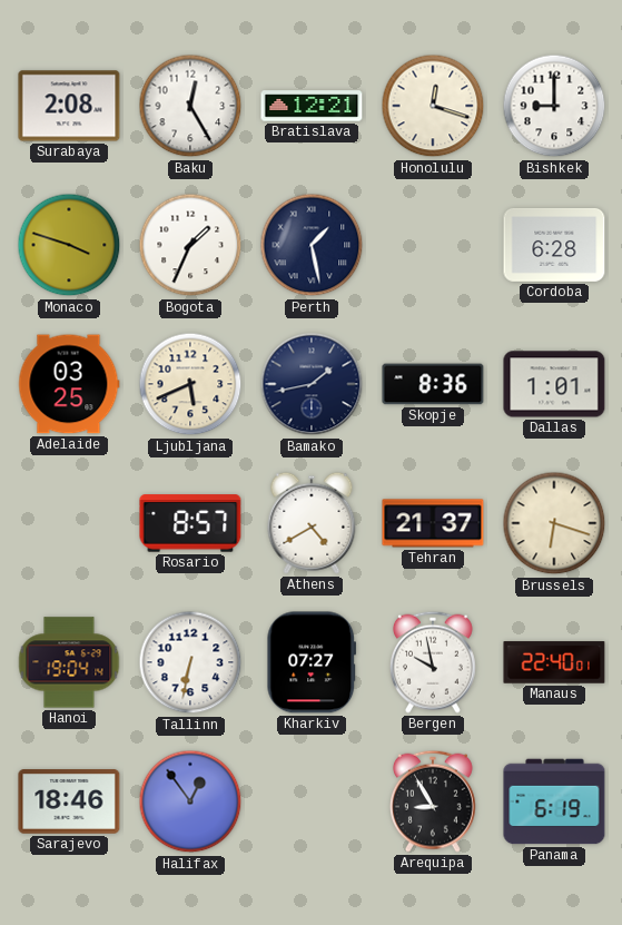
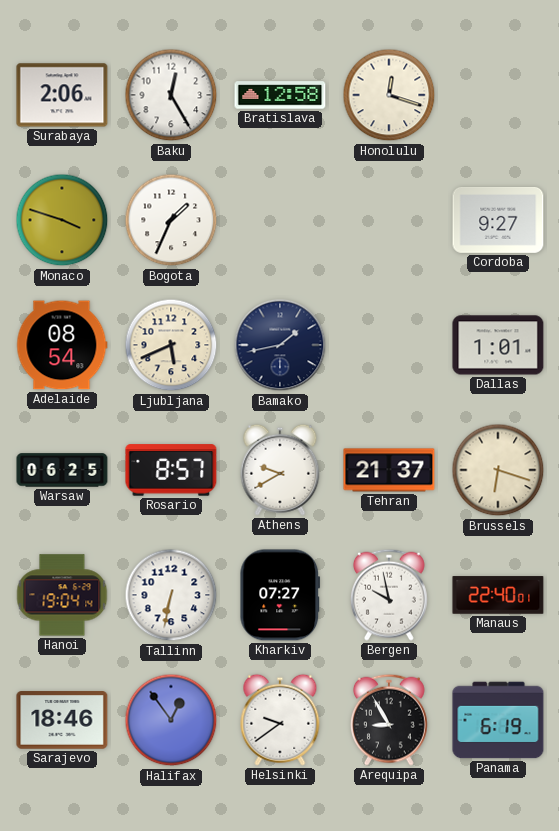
Surabaya: 2:08 -> 2:06
Bratislava: 12:21 -> 12:58
Bishkek: 9:00 -> none
Perth: 1:28 -> none
Cordoba: 6:28 -> 9:27
Adelaide: 03:25 -> 08:54
Skopje: 8:36 -> none
Warsaw: none -> 06:25
Athens: 4:40 -> 9:40
Helsinki: none -> 9:39
